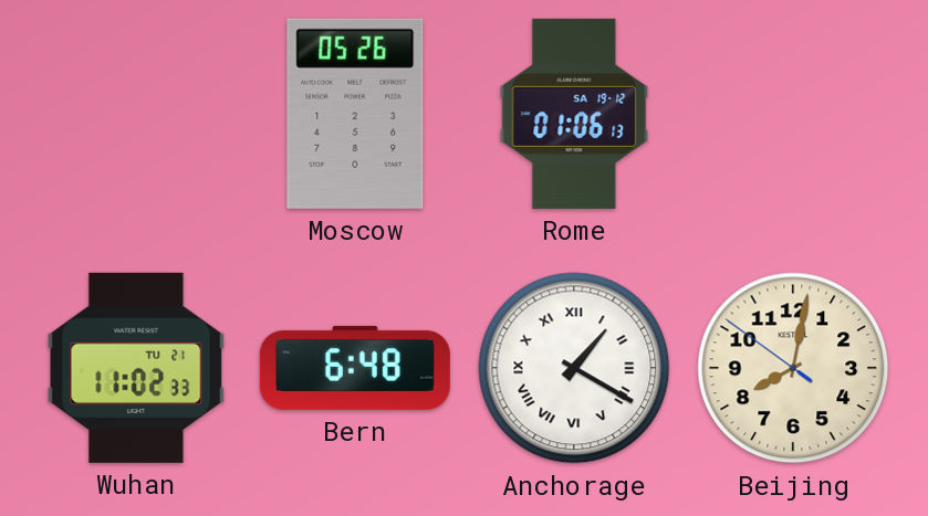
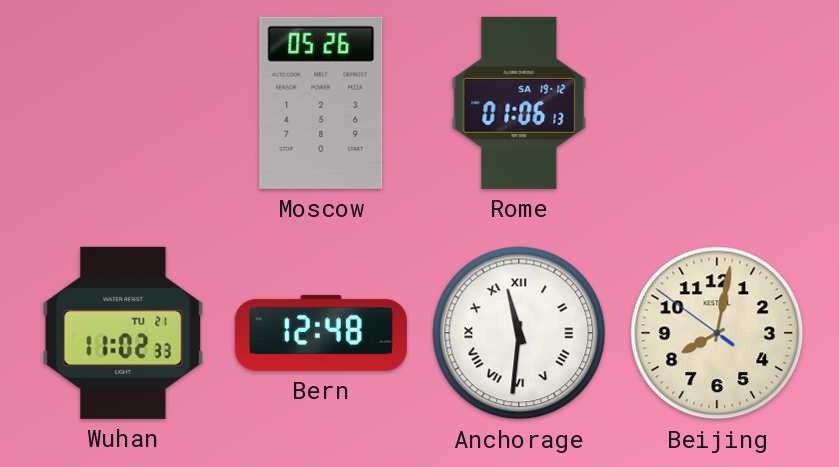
Bern: 6:48 -> 12:48
Anchorage: 1:20 -> 11:31
